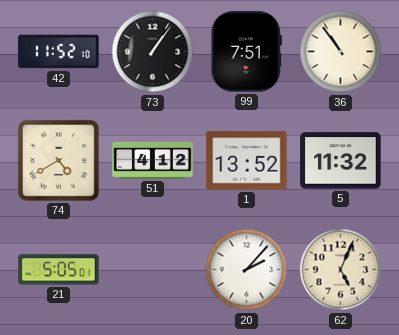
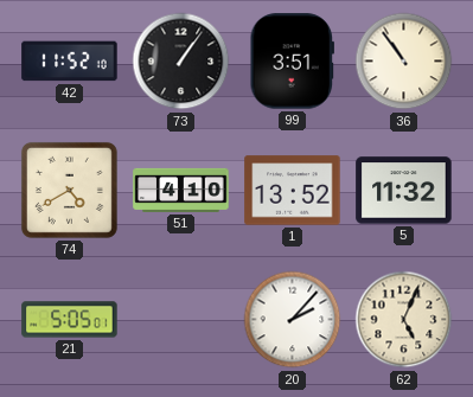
99: 7:51 -> 3:51
51: 4:12 -> 4:10
